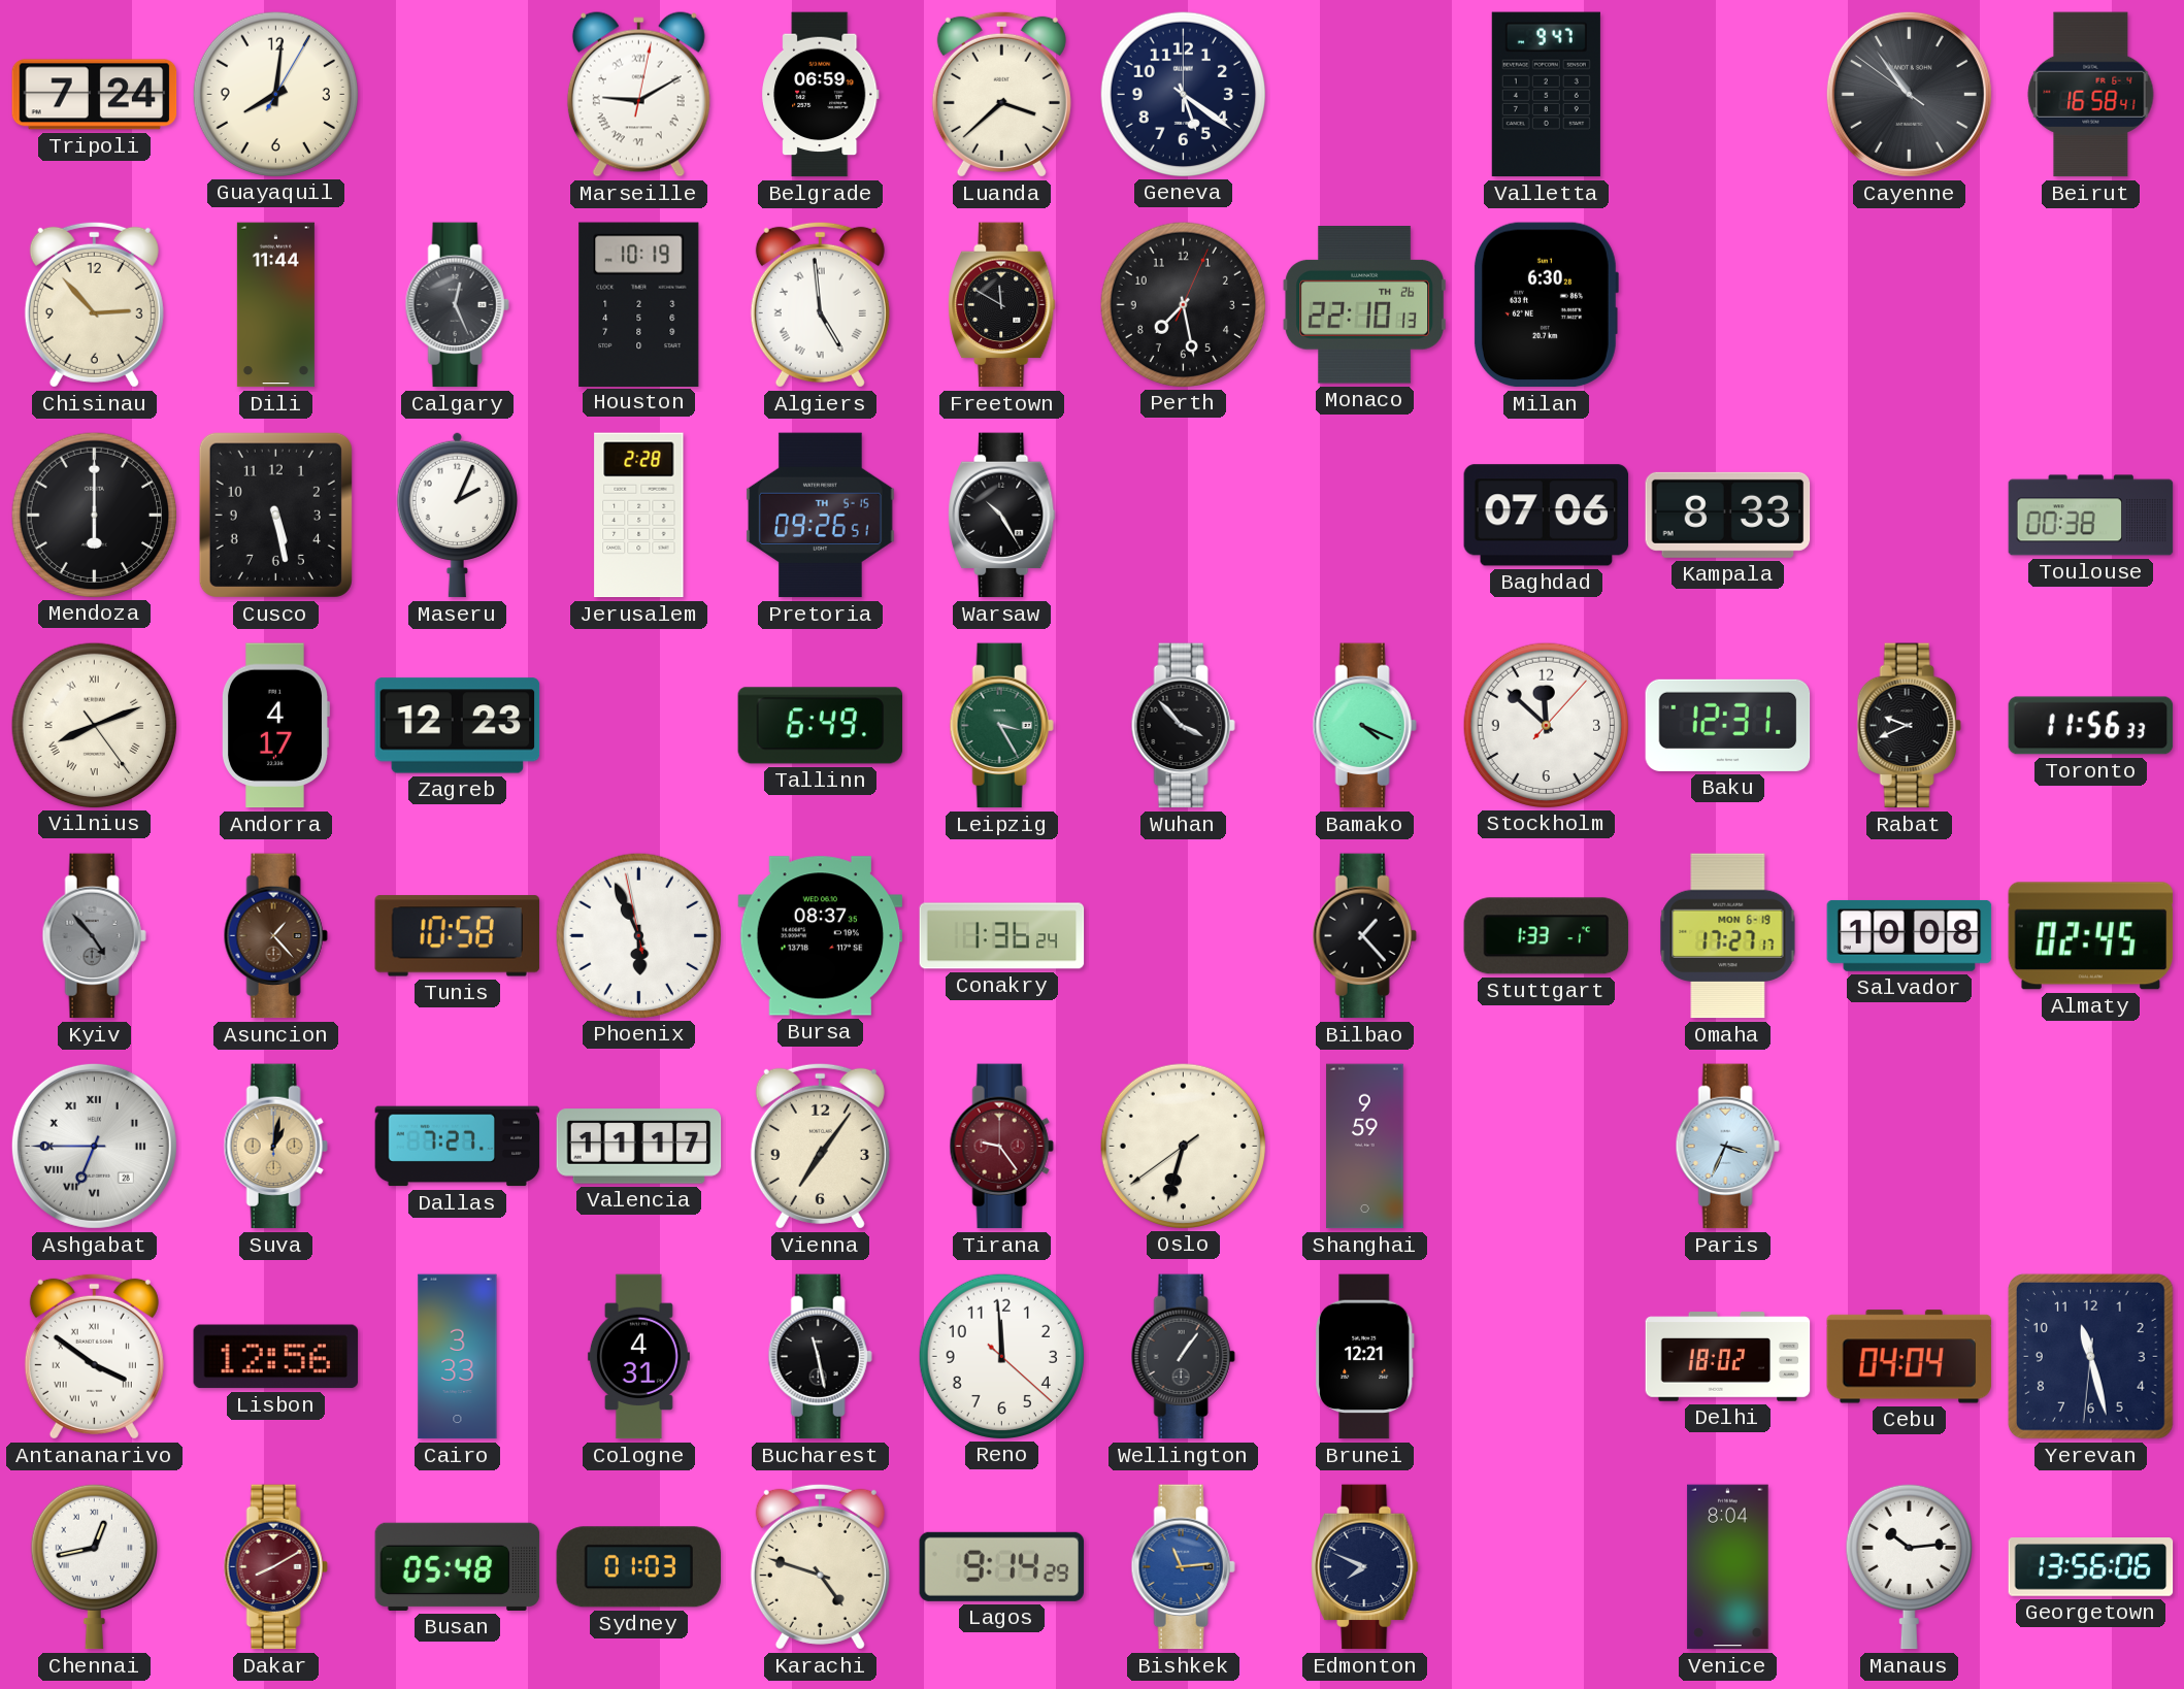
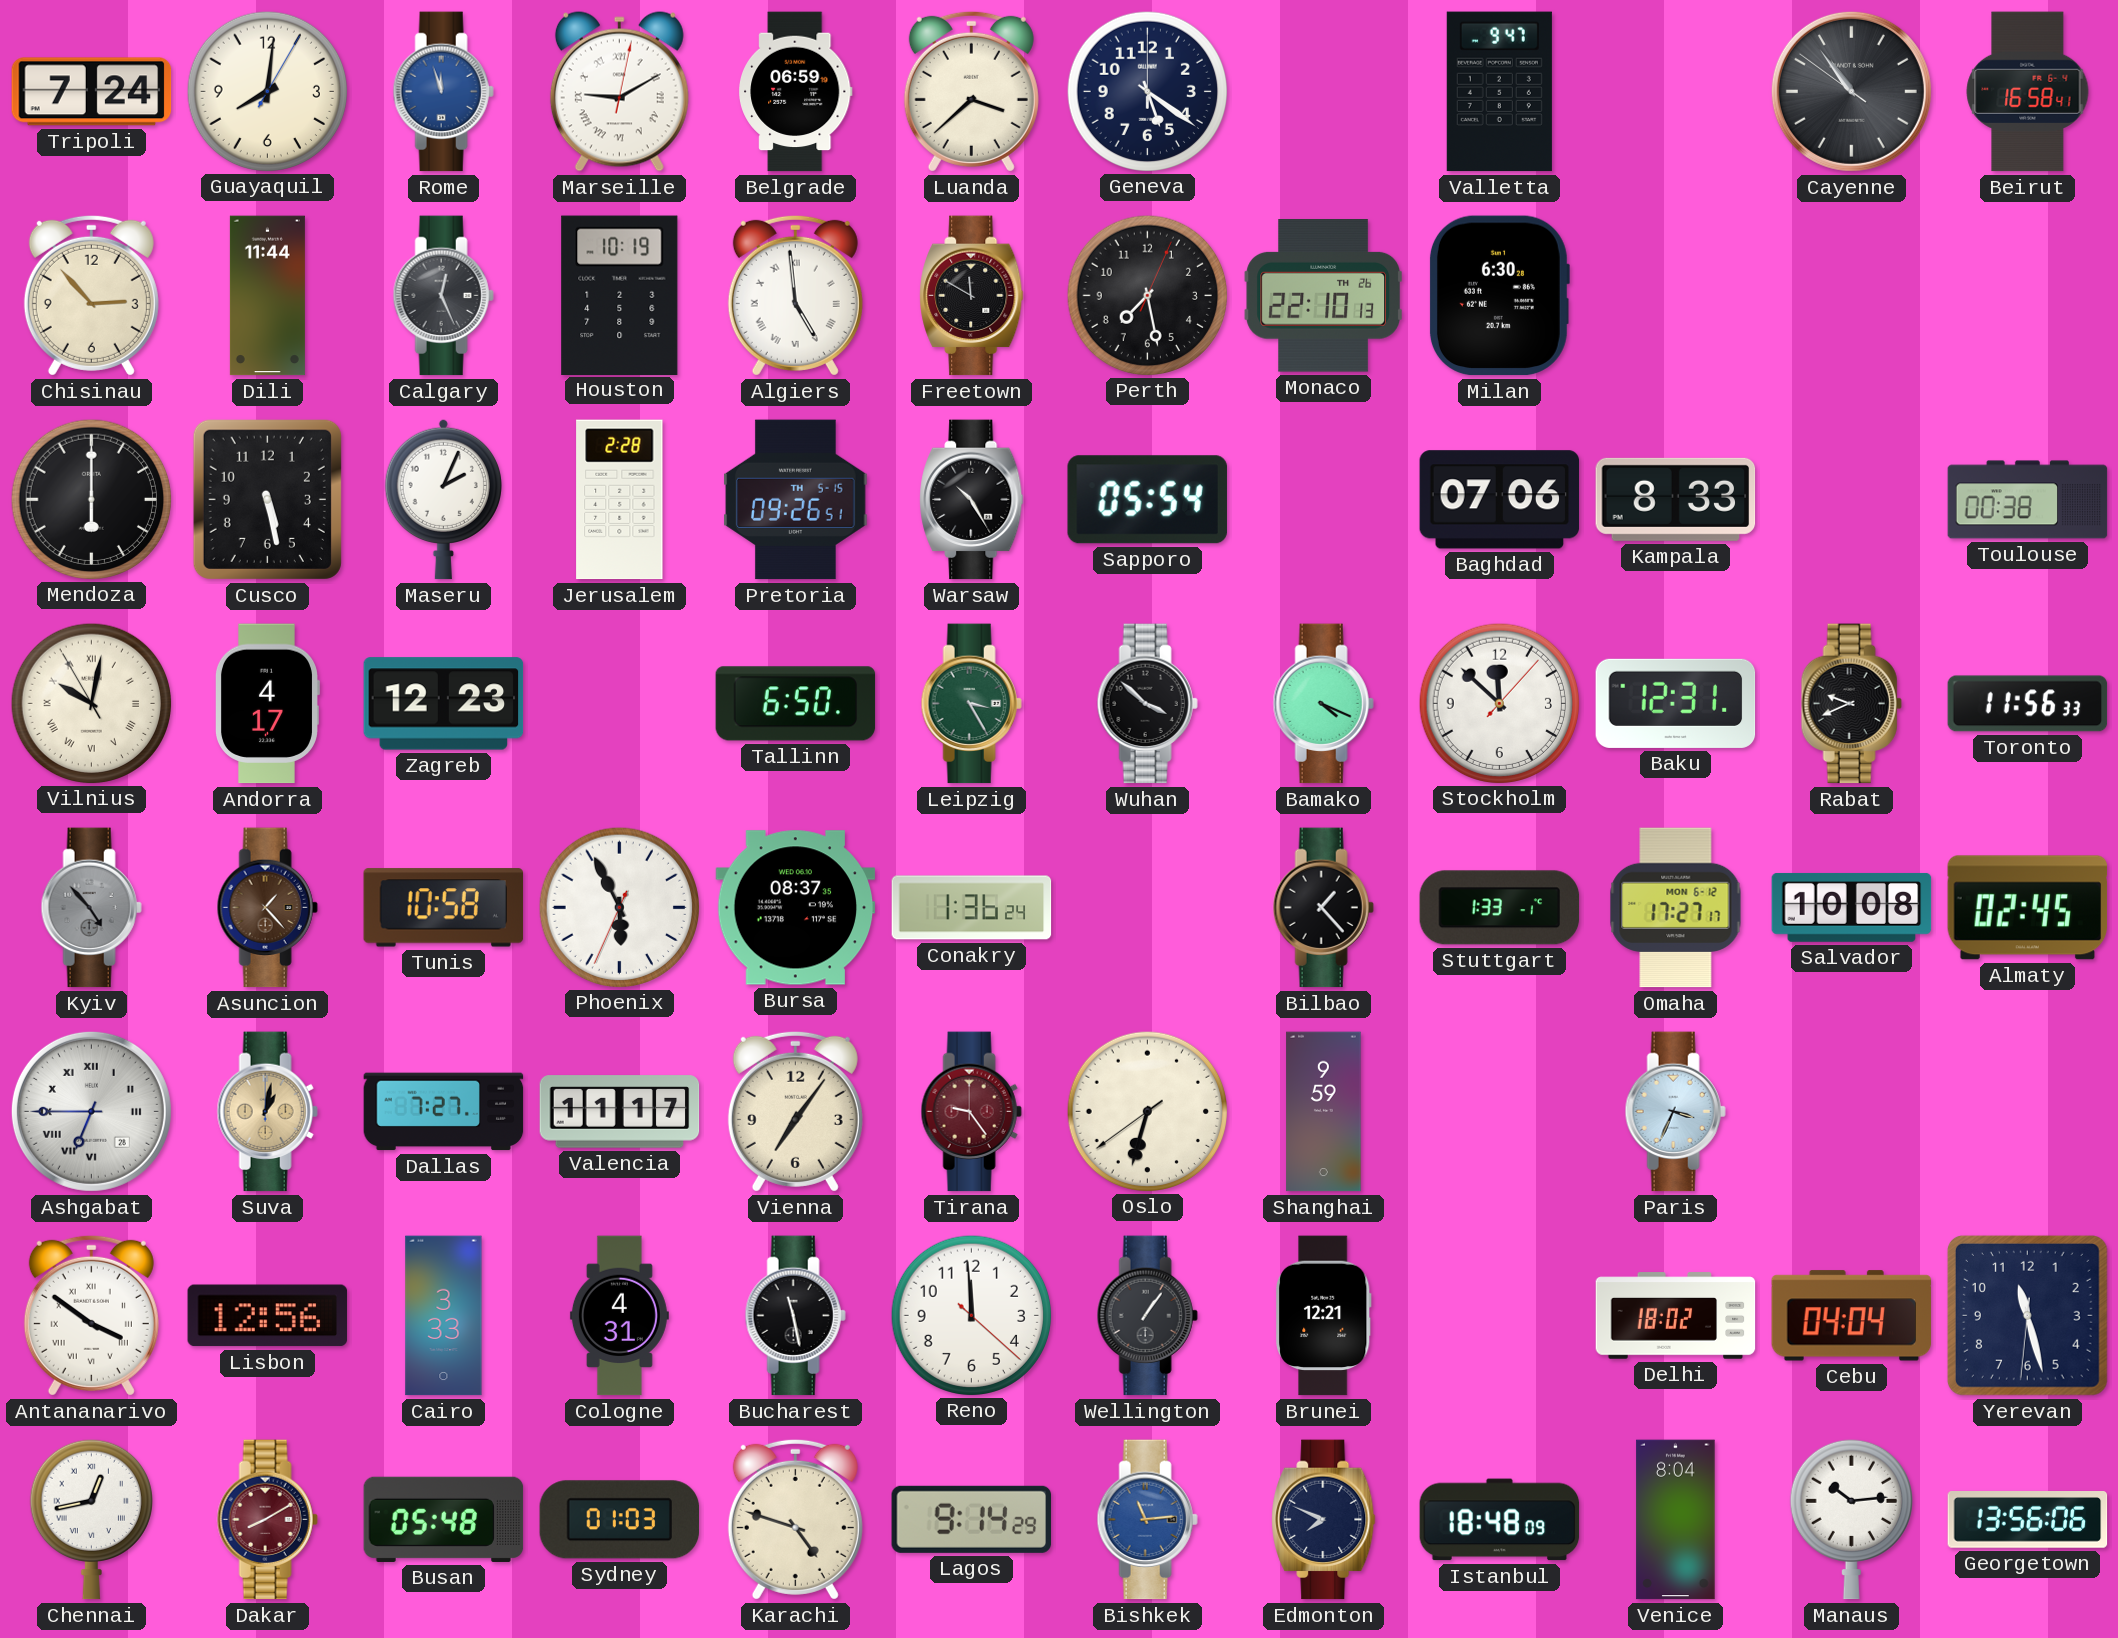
Rome: none -> 11:57
Sapporo: none -> 05:54
Vilnius: 8:11 -> 10:01
Tallinn: 6:49 -> 6:50
Wuhan: 3:53 -> 3:52
Phoenix: 5:55:58 -> 5:55:34
Omaha date: MON 6-19 -> MON 6-12
Istanbul: none -> 18:48
